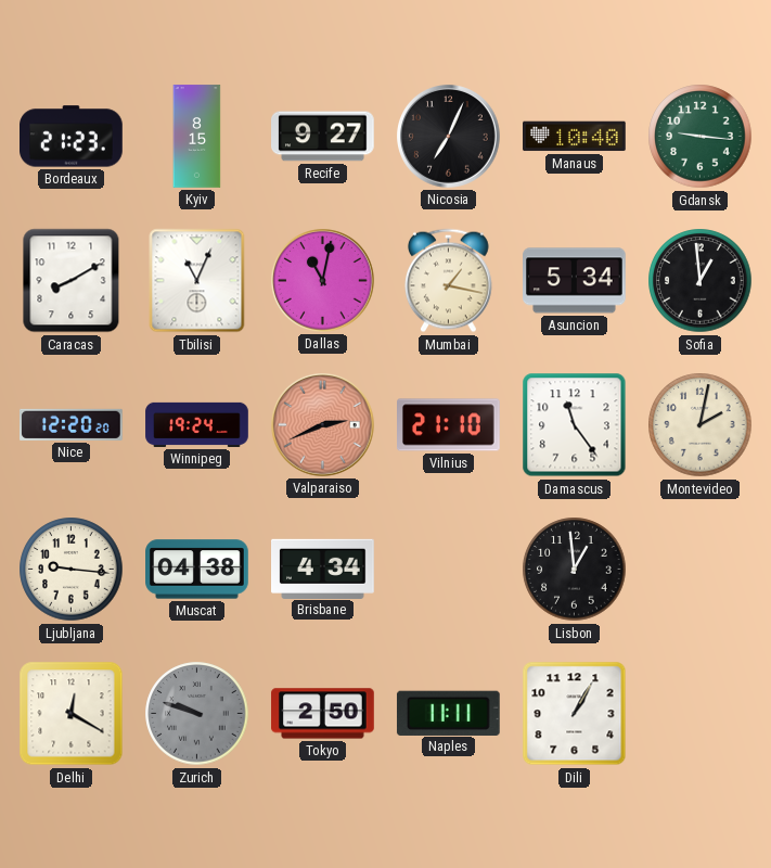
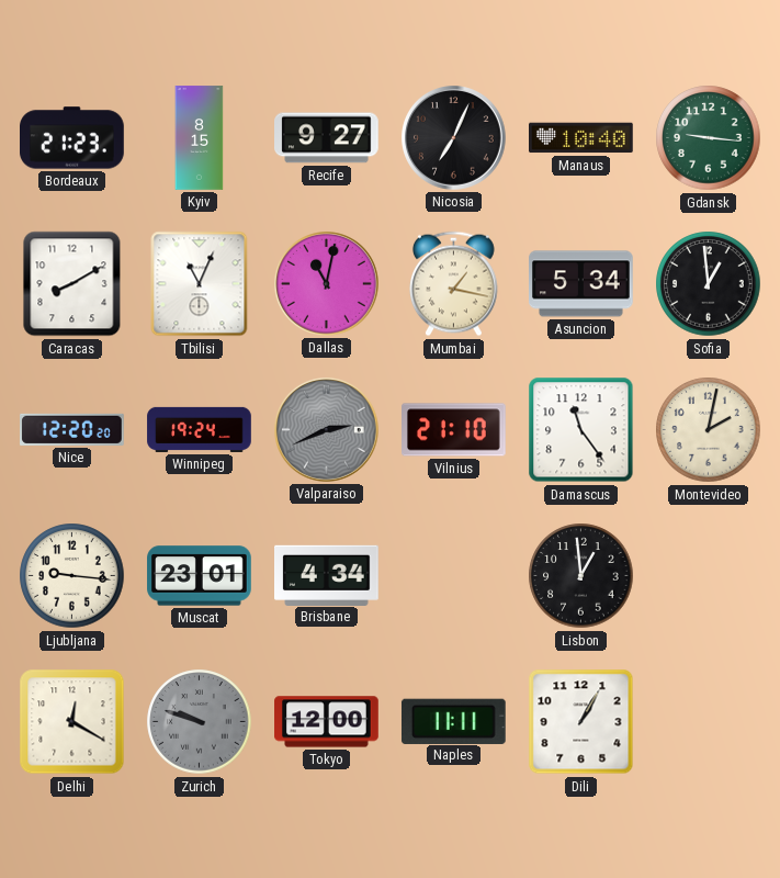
Valparaiso dial: salmon -> grey
Muscat: 04:38 -> 23:01
Tokyo: 2:50 -> 12:00
